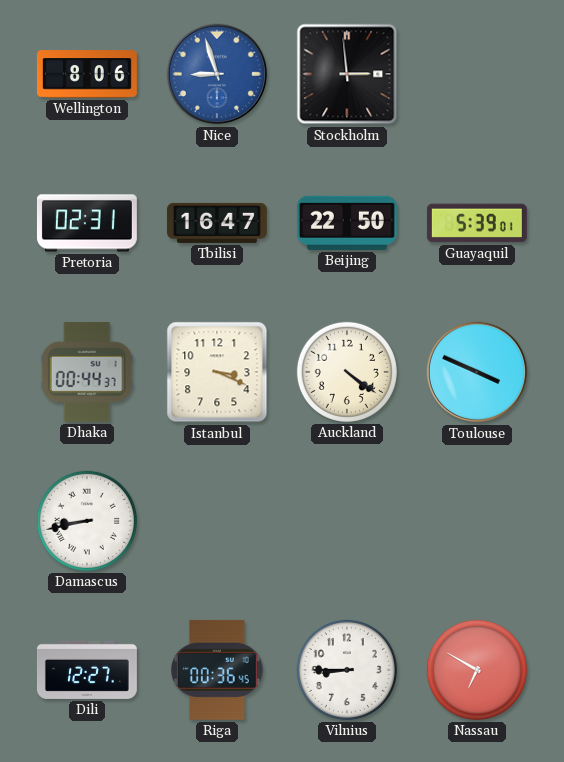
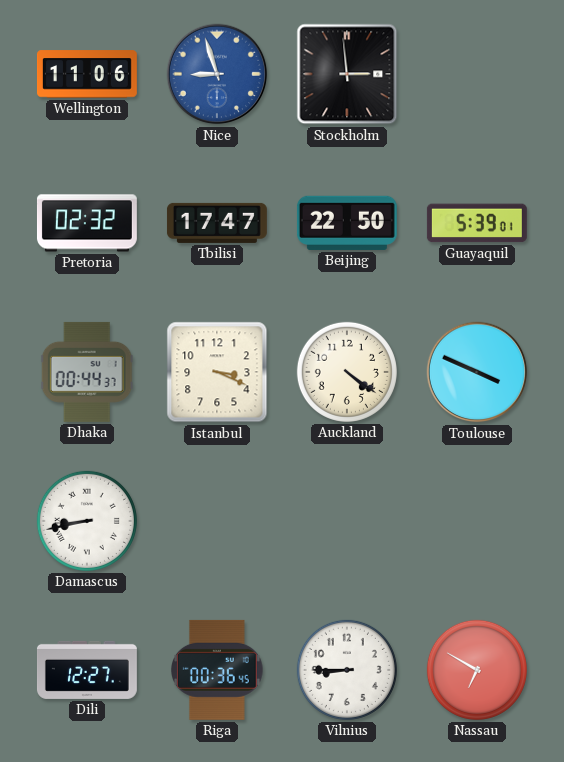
Wellington: 8:06 -> 11:06
Pretoria: 02:31 -> 02:32
Tbilisi: 16:47 -> 17:47
